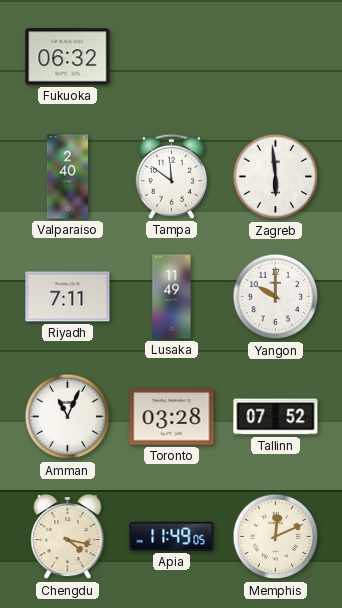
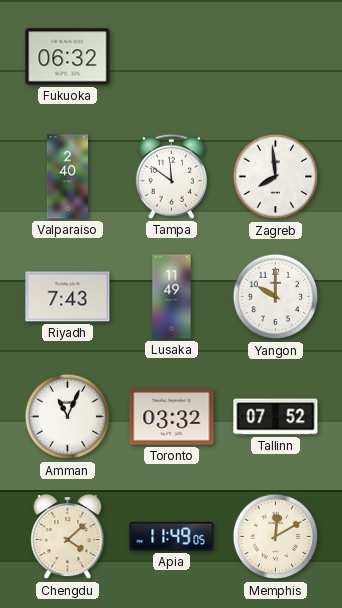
Zagreb: 5:59 -> 7:59
Riyadh: 7:11 -> 7:43
Toronto: 03:28 -> 03:32
Chengdu: 4:17 -> 4:08
Memphis: 12:11 -> 12:10
